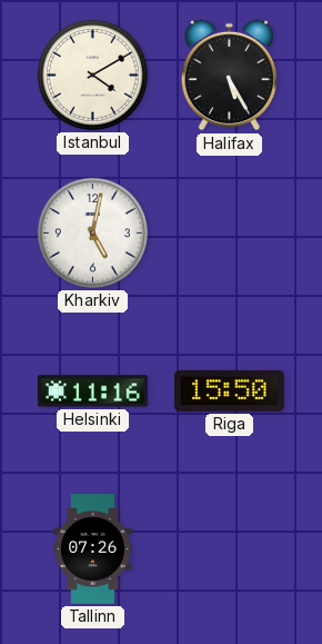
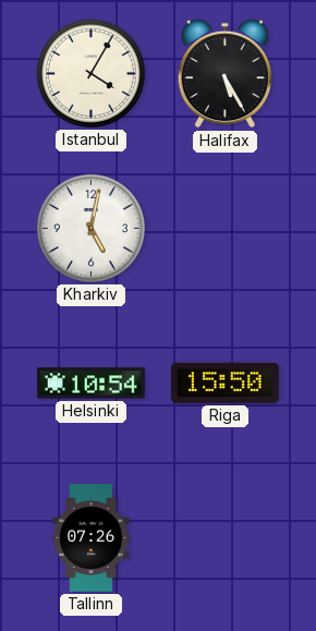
Istanbul: 4:10 -> 4:05
Helsinki: 11:16 -> 10:54
